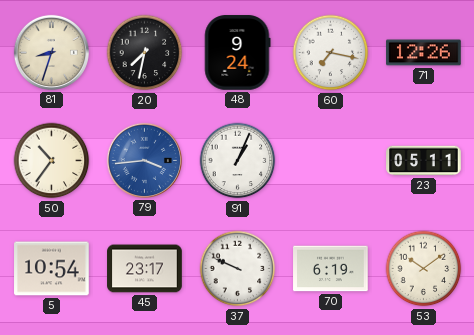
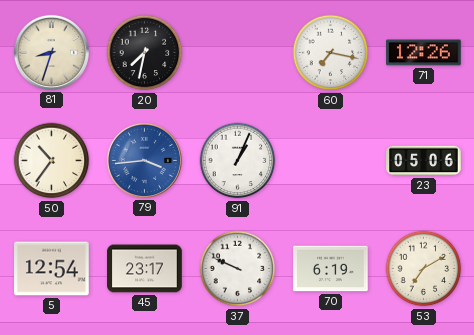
48: 9:24 -> none
23: 05:11 -> 05:06
5: 10:54 -> 12:54
53: 10:09 -> 7:10
